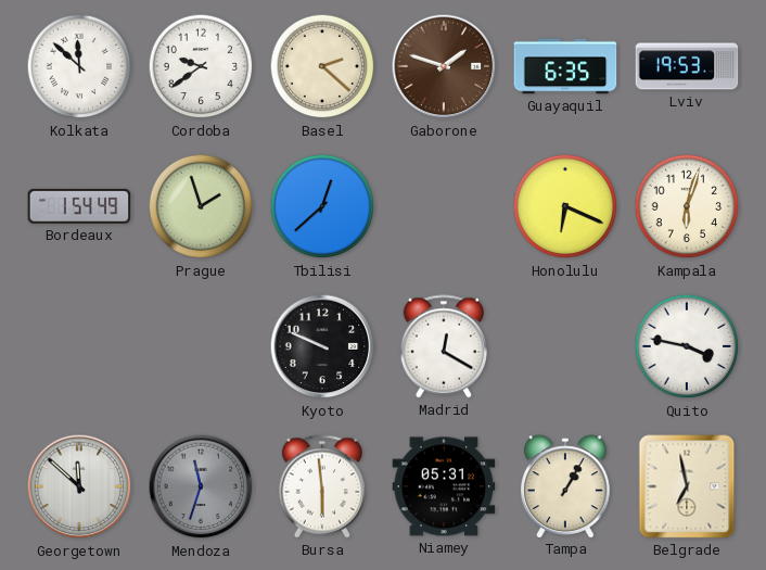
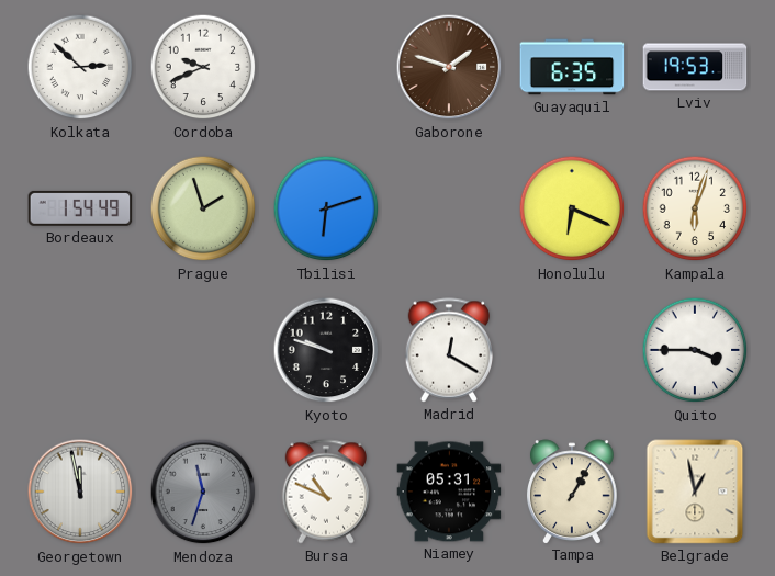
Kolkata: 11:52 -> 2:52
Cordoba: 9:39 -> 9:41
Basel: 2:22 -> none
Tbilisi: 12:38 -> 6:12
Kyoto: 9:49 -> 9:48
Quito: 3:47 -> 3:45
Georgetown: 11:52 -> 11:58
Bursa: 5:59 -> 10:49
Belgrade: 6:58 -> 12:58
